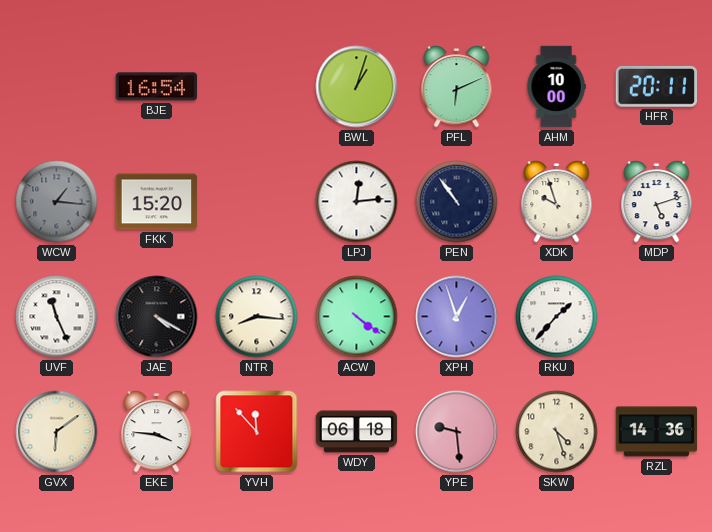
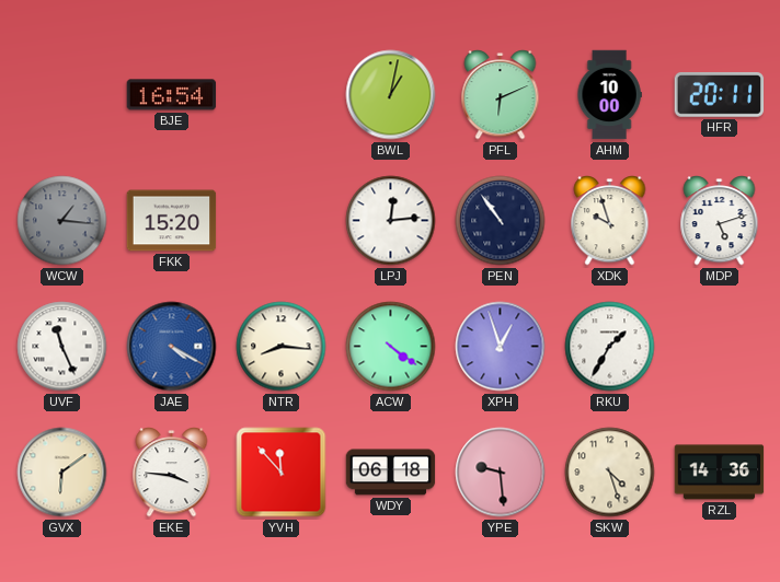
BWL: 1:03 -> 1:02
JAE dial: black -> blue
RKU: 1:37 -> 1:35
